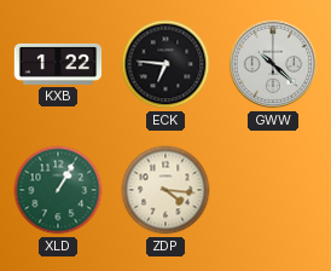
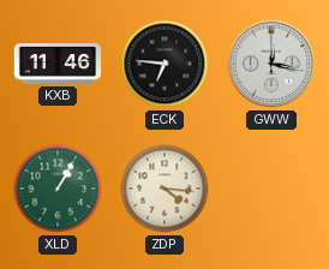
KXB: 1:22 -> 11:46
GWW: 10:22 -> 12:17
